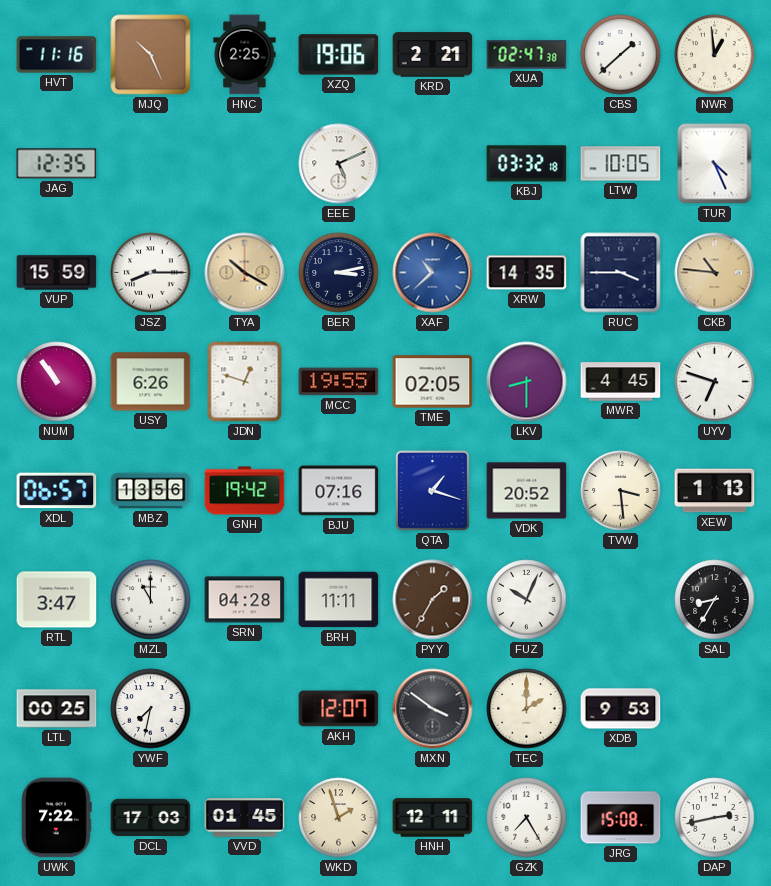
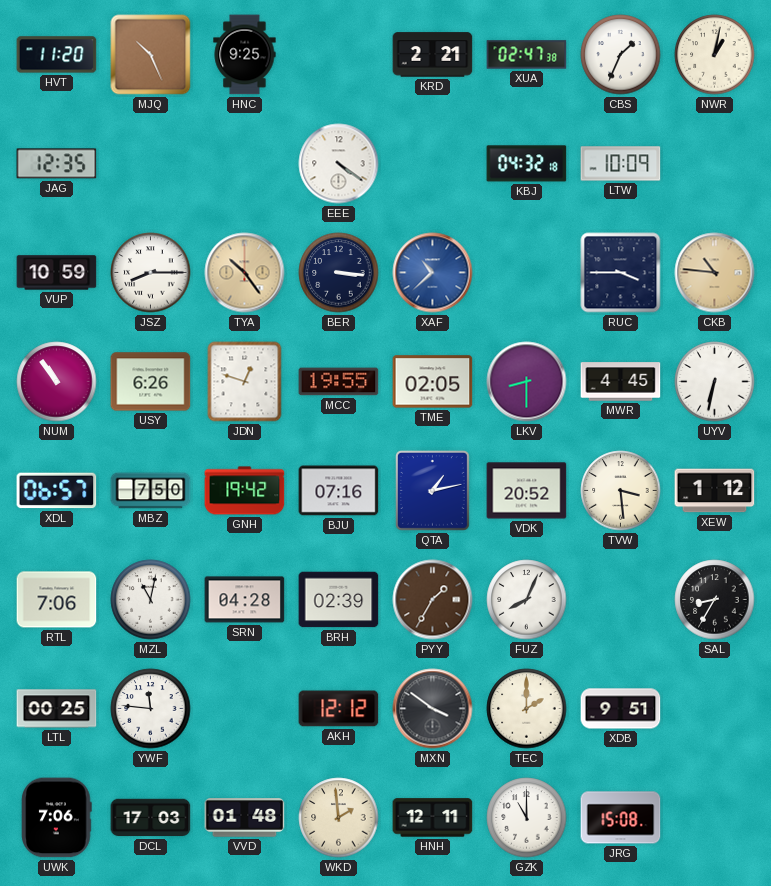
HVT: 11:16 -> 11:20
HNC: 2:25 -> 9:25
XZQ: 19:06 -> none
CBS: 1:38 -> 1:34
NWR: 12:59 -> 1:02
EEE: 5:11 -> 4:21
KBJ: 03:32 -> 04:32
LTW: 10:05 -> 10:09
TUR: 4:26 -> none
VUP: 15:59 -> 10:59
TYA: 10:20 -> 10:24
BER: 3:13 -> 3:16
XRW: 14:35 -> none
UYV: 6:48 -> 6:32
MBZ: 13:56 -> 7:50
QTA: 1:18 -> 1:13
XEW: 1:13 -> 1:12
RTL: 3:47 -> 7:06
MZL: 11:00 -> 11:02
BRH: 11:11 -> 02:39
FUZ: 10:04 -> 8:04
YWF: 7:32 -> 11:46
AKH: 12:07 -> 12:12
XDB: 9:53 -> 9:51
UWK: 7:22 -> 7:06
VVD: 01:45 -> 01:48
WKD: 1:57 -> 1:59
GZK: 7:25 -> 11:00
DAP: 2:43 -> none
